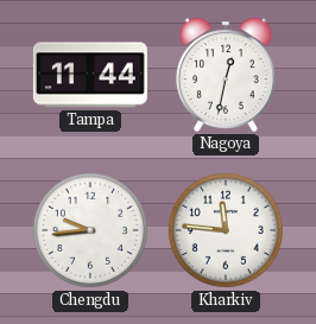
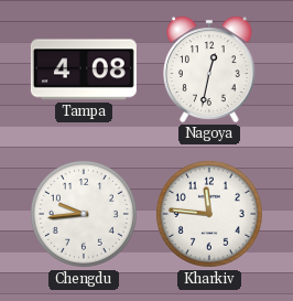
Tampa: 11:44 -> 4:08
